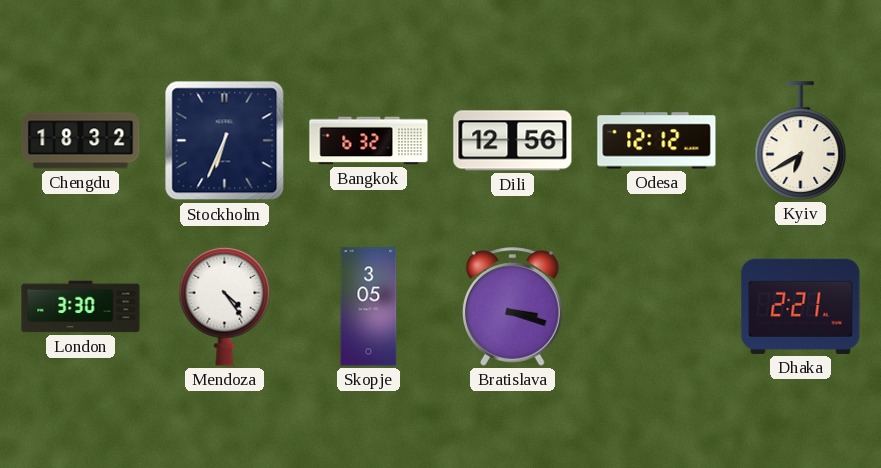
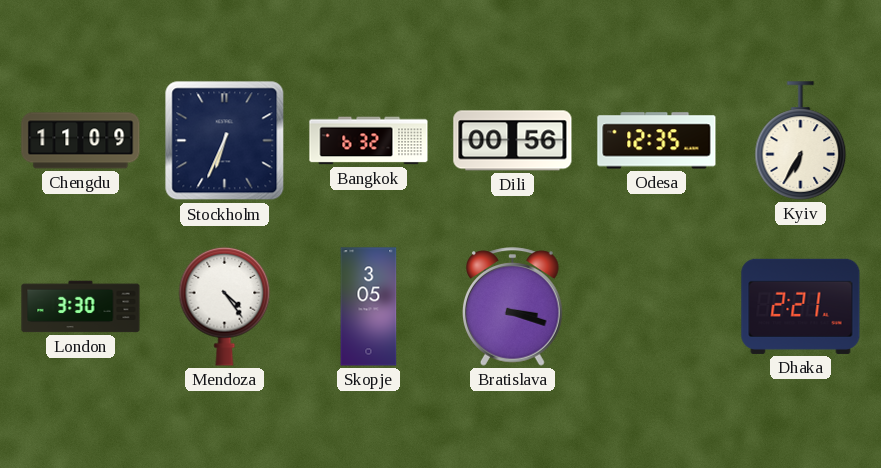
Chengdu: 18:32 -> 11:09
Dili: 12:56 -> 00:56
Odesa: 12:12 -> 12:35
Kyiv: 6:40 -> 6:35
